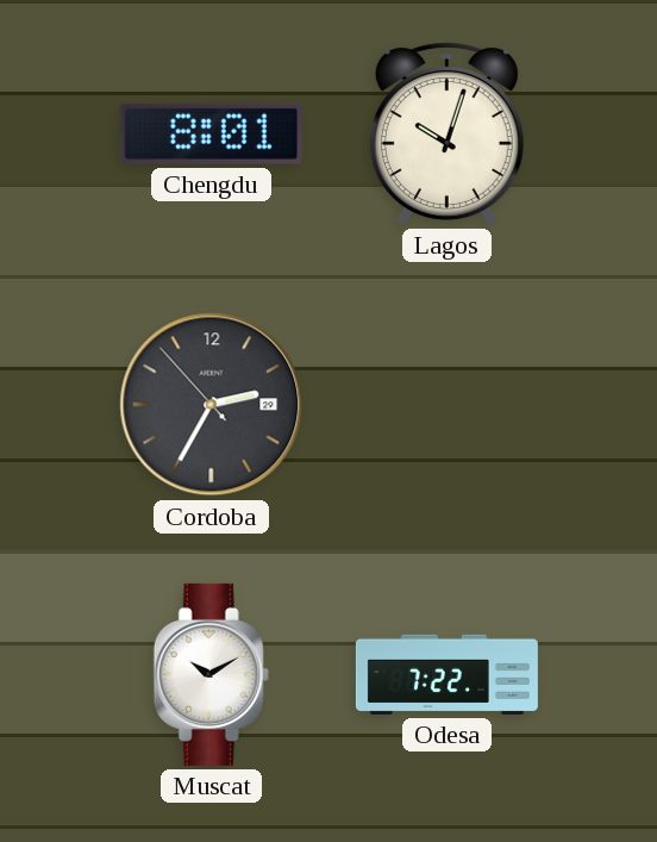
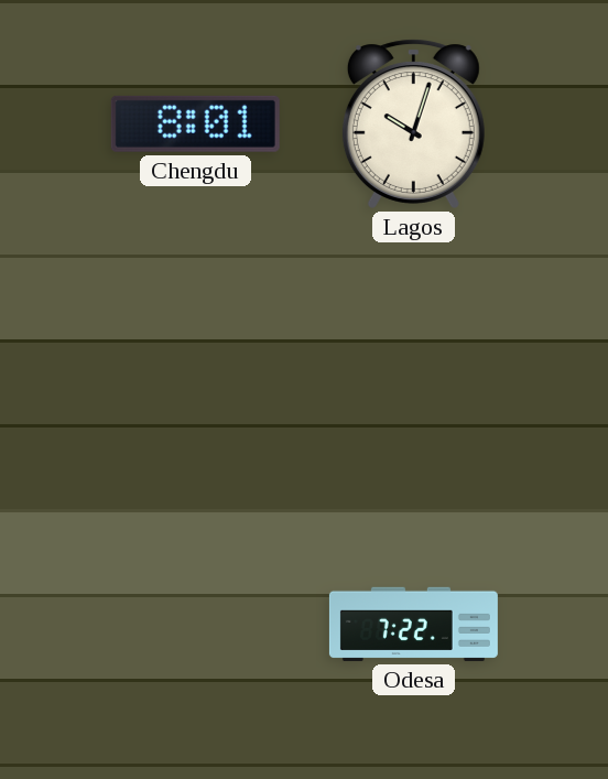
Cordoba: 2:34 -> none
Muscat: 10:10 -> none
